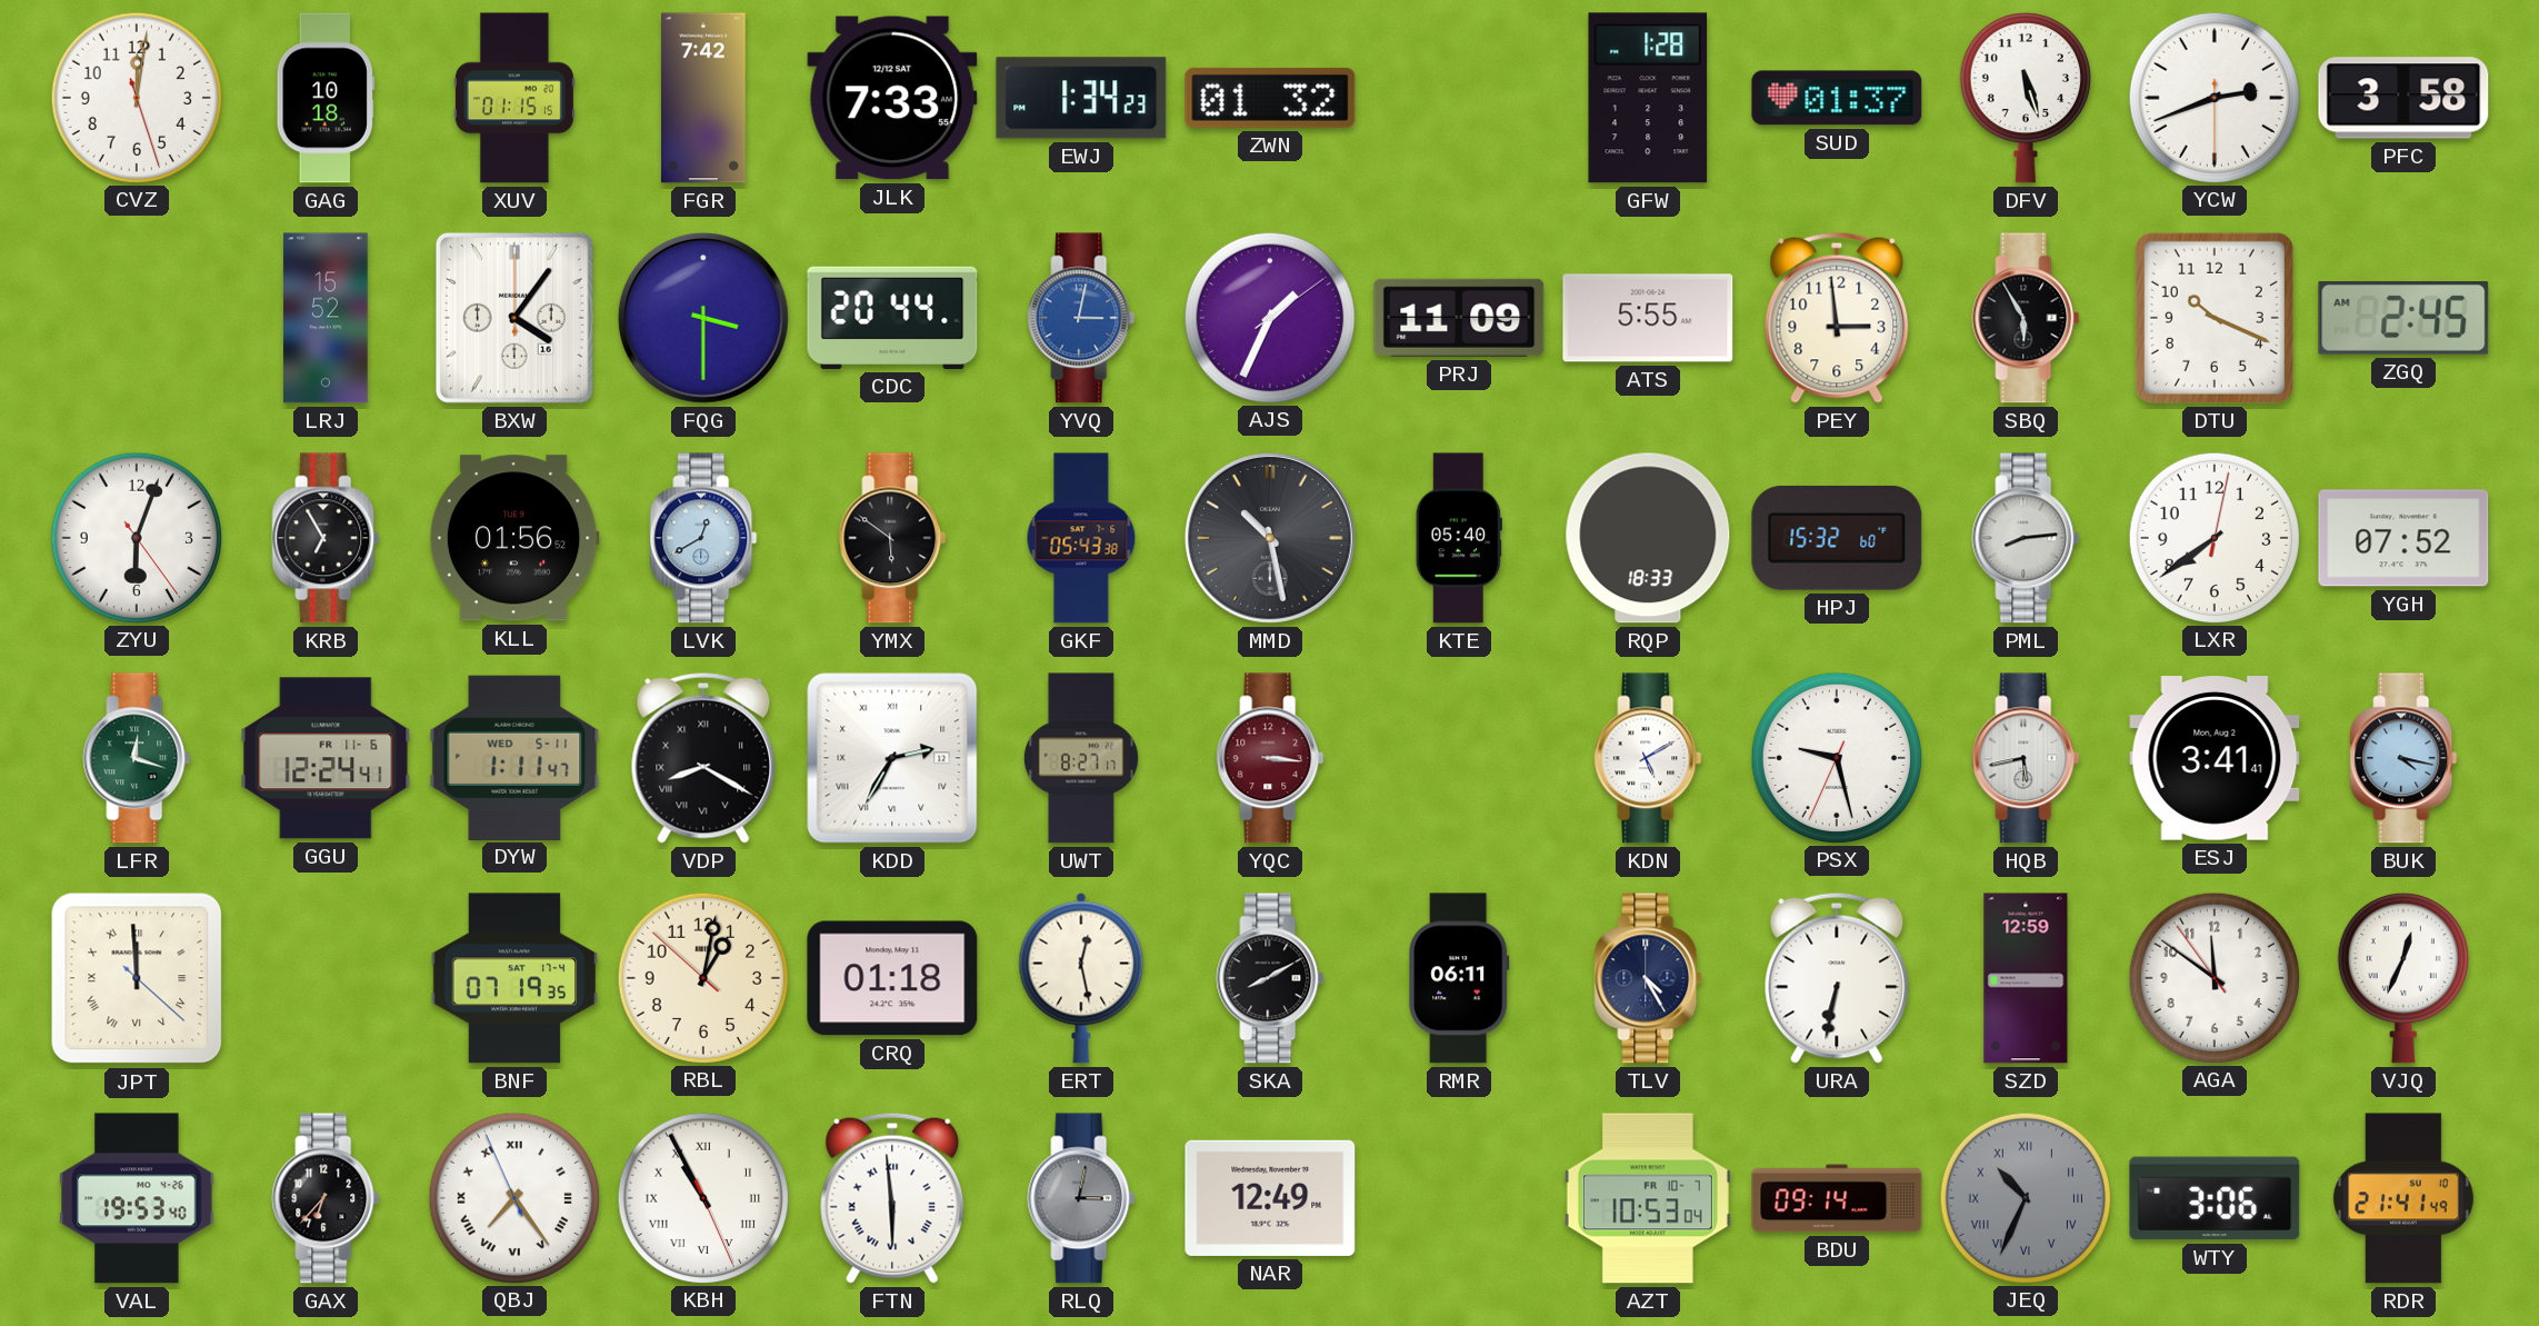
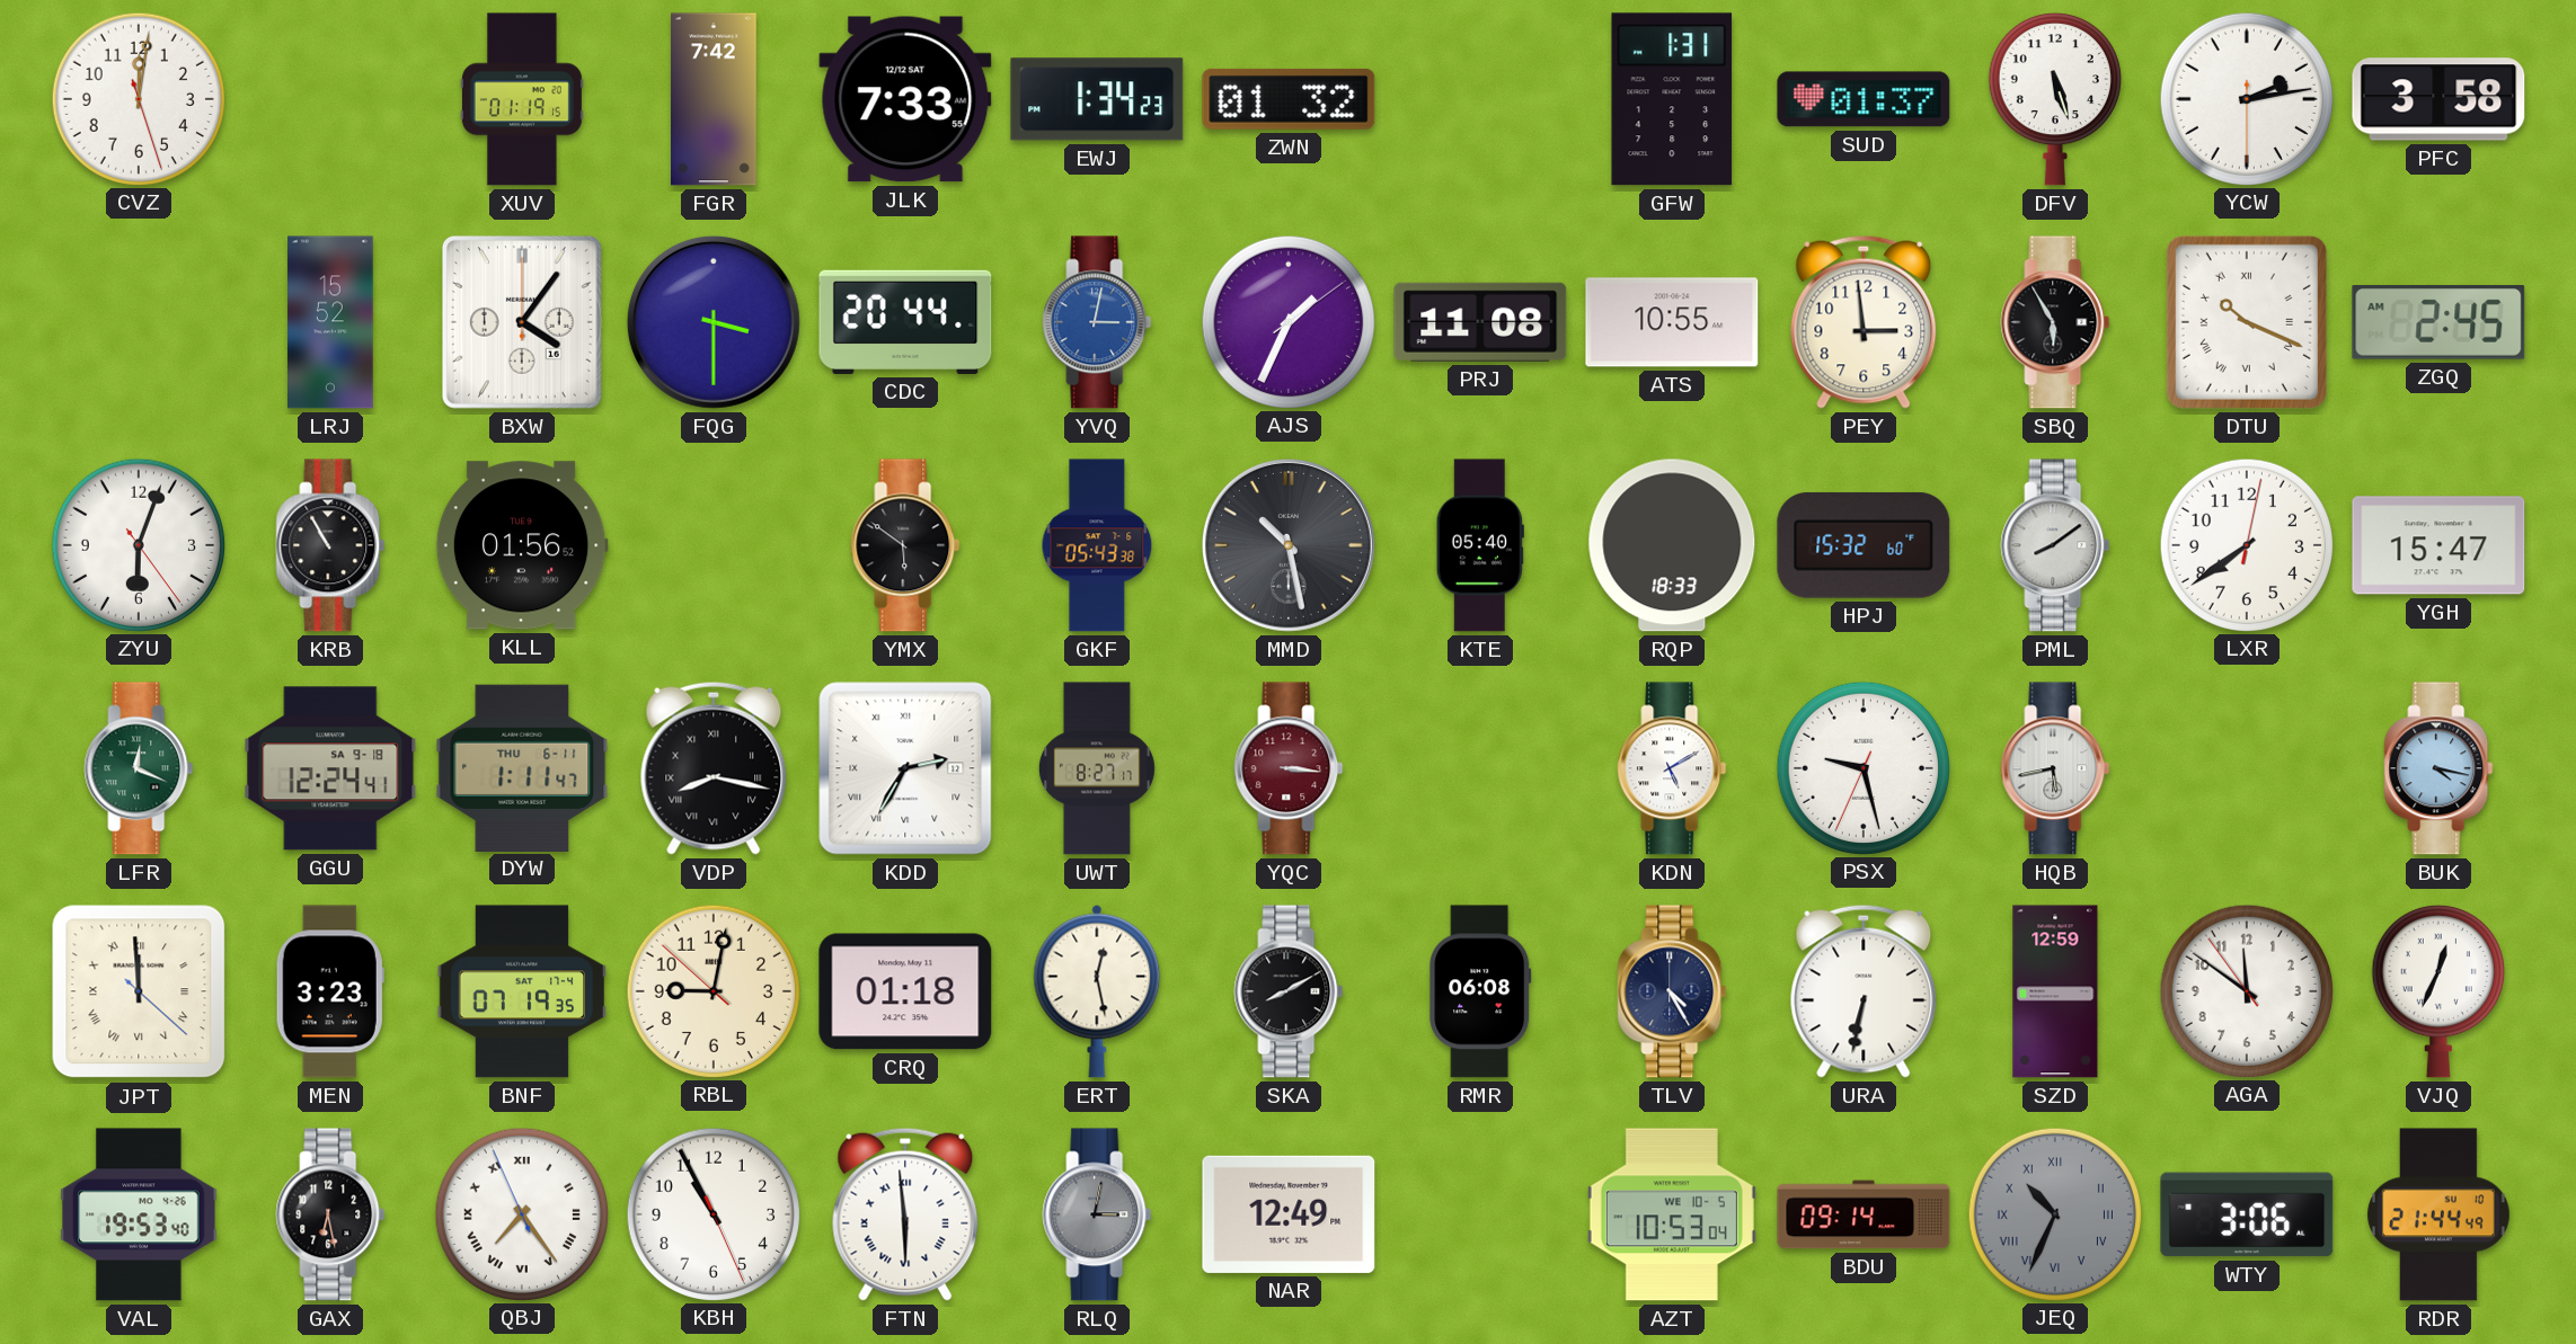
GAG: 10:18 -> none
XUV: 01:15 -> 01:19
GFW: 1:28 -> 1:31
YCW: 2:41 -> 2:13
PRJ: 11:09 -> 11:08
ATS: 5:55 -> 10:55
DTU numerals: Arabic -> Roman
KRB: 6:55 -> 10:55
LVK: 12:40 -> none
PML: 8:14 -> 8:09
YGH: 07:52 -> 15:47
LFR: 12:18 -> 12:19
GGU date: FR 11-6 -> SA 9-18
DYW date: WED 5-11 -> THU 6-11
VDP: 8:20 -> 8:17
ESJ: 3:41 -> none
MEN: none -> 3:23
RBL: 1:01 -> 9:01
RMR: 06:11 -> 06:08
GAX: 6:37 -> 6:28
KBH numerals: Roman -> Arabic
AZT date: FR 10-7 -> WE 10-5
RDR: 21:41 -> 21:44
